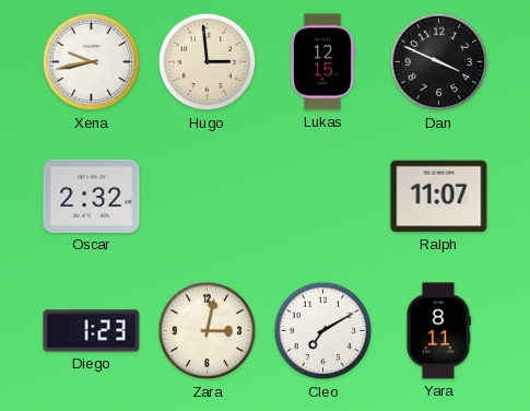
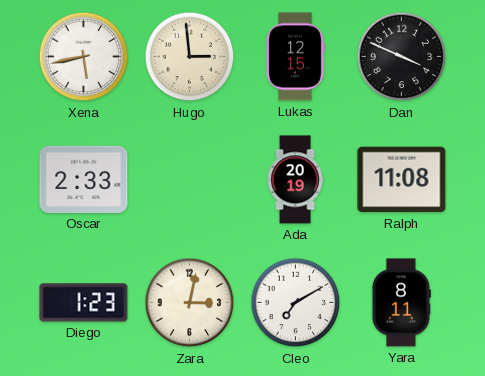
Xena: 9:43 -> 5:43
Oscar: 2:32 -> 2:33
Ada: none -> 20:19
Ralph: 11:07 -> 11:08
